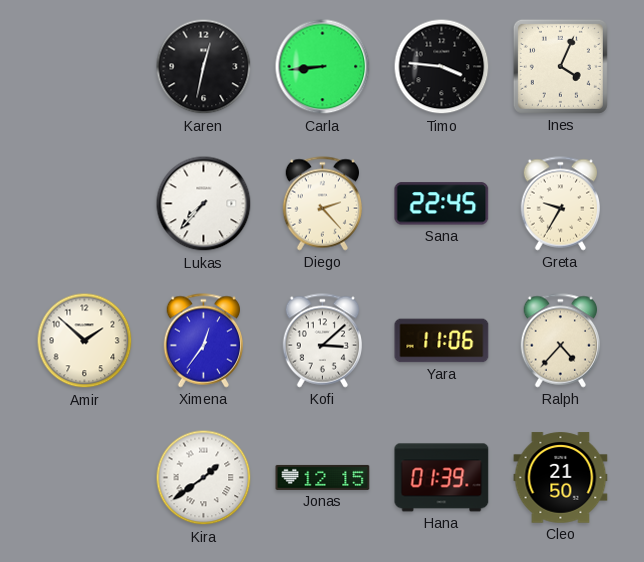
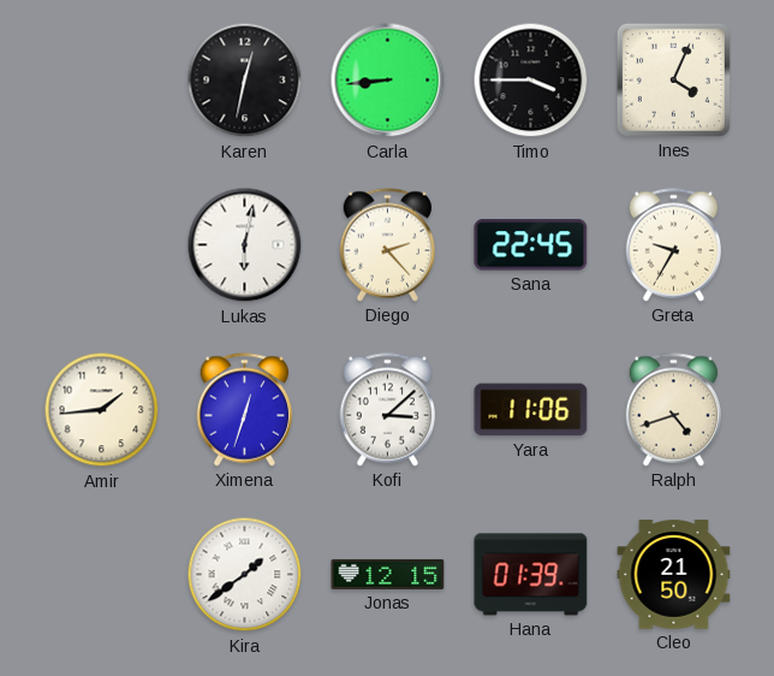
Timo: 3:46 -> 3:45
Lukas: 7:37 -> 6:02
Amir: 1:52 -> 1:44
Ximena: 12:36 -> 12:33
Ralph: 4:37 -> 4:42
